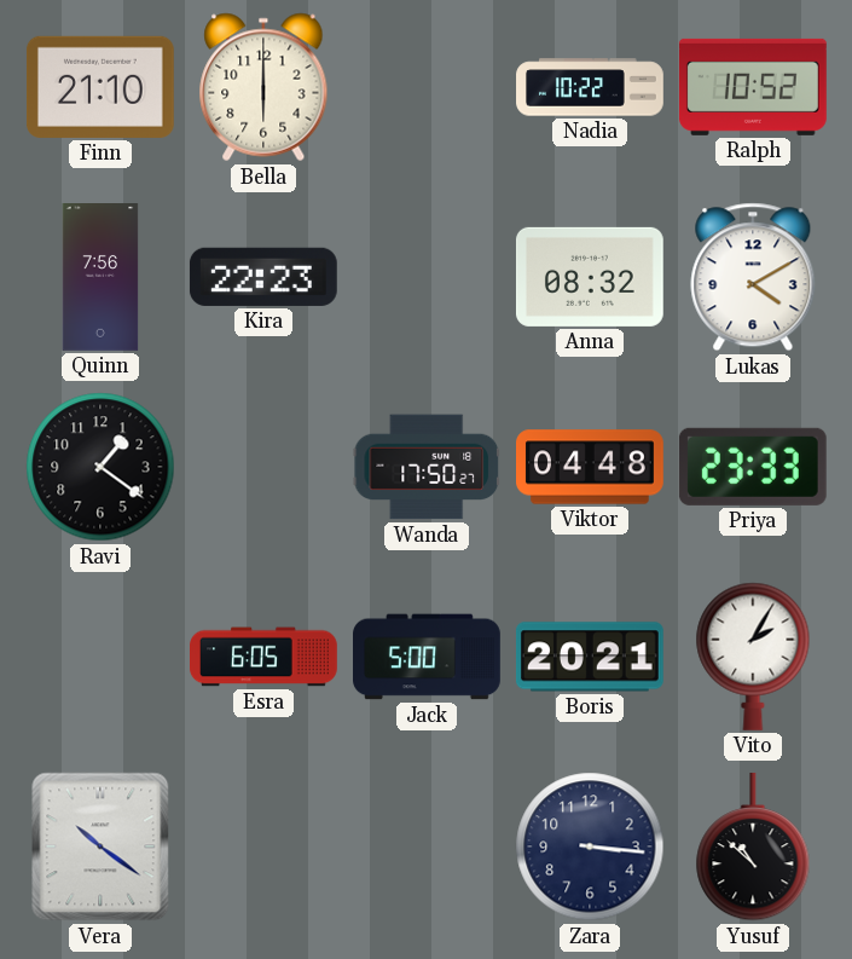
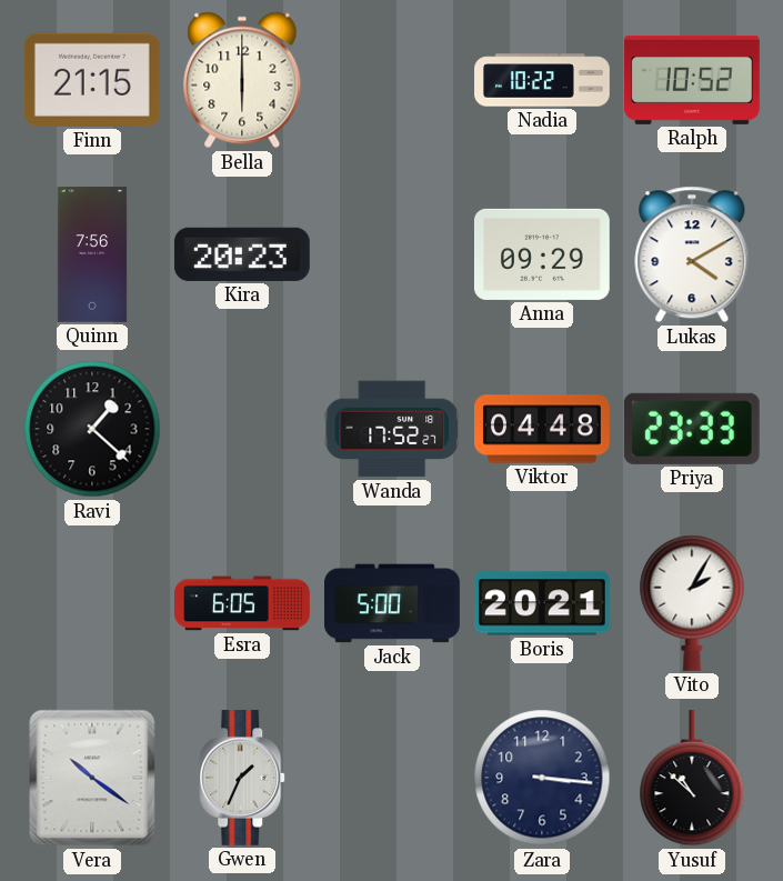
Finn: 21:10 -> 21:15
Kira: 22:23 -> 20:23
Anna: 08:32 -> 09:29
Ravi: 1:21 -> 1:22
Wanda: 17:50 -> 17:52
Gwen: none -> 1:34
